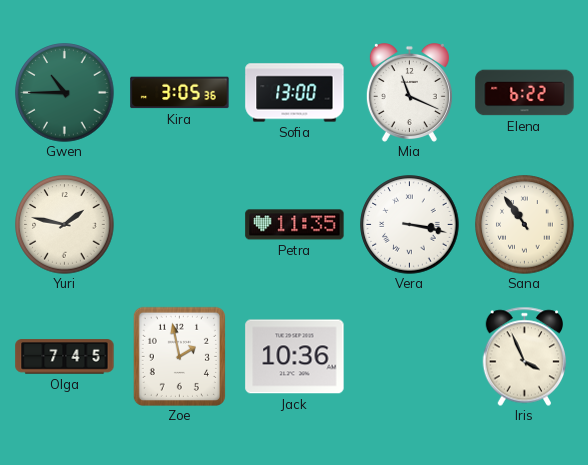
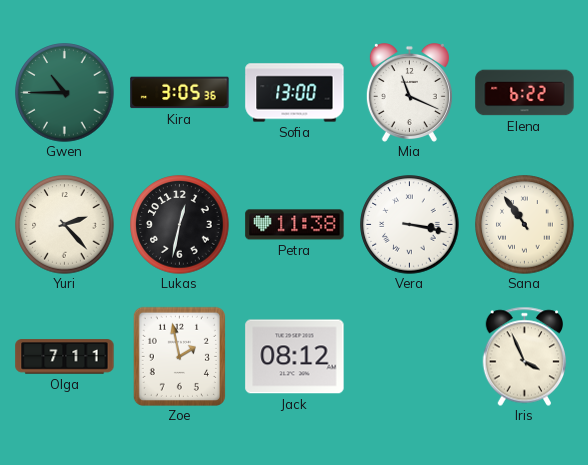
Yuri: 1:47 -> 2:23
Lukas: none -> 12:32
Petra: 11:35 -> 11:38
Olga: 7:45 -> 7:11
Jack: 10:36 -> 08:12
